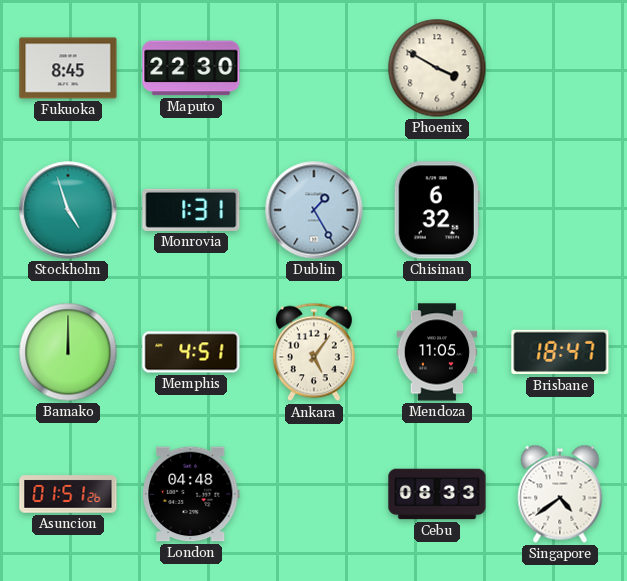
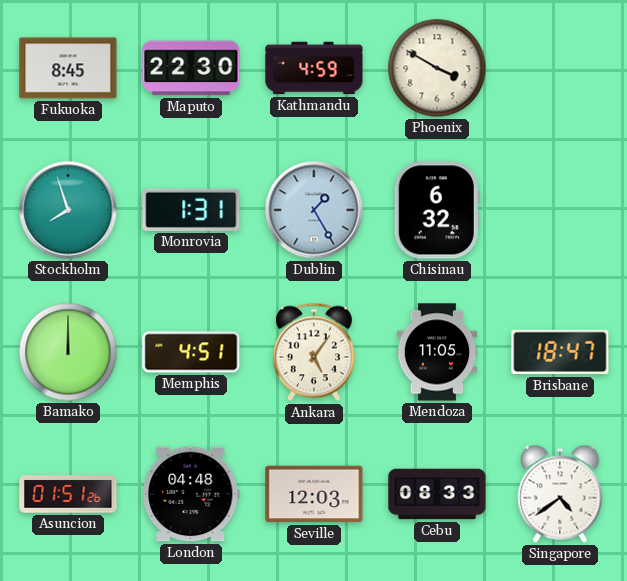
Kathmandu: none -> 4:59
Stockholm: 4:57 -> 7:57
Seville: none -> 12:03
